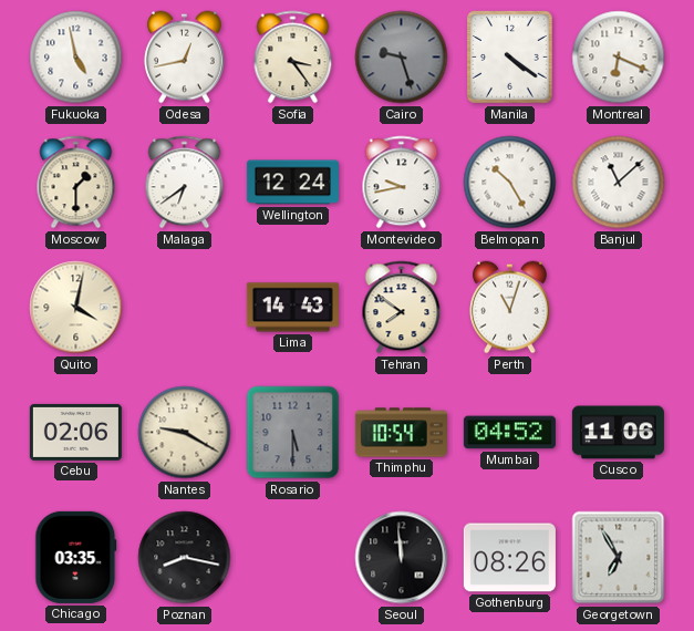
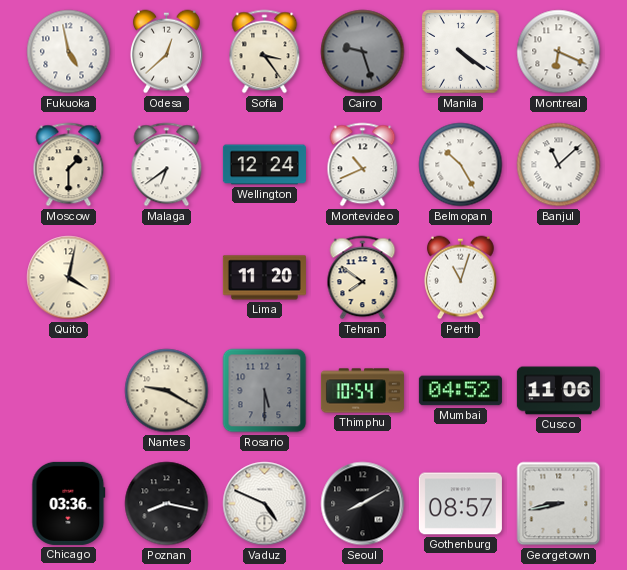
Odesa: 12:43 -> 12:38
Montevideo: 9:43 -> 10:41
Lima: 14:43 -> 11:20
Cebu: 02:06 -> none
Chicago: 03:35 -> 03:36
Vaduz: none -> 4:49
Seoul: 11:59 -> 8:10
Gothenburg: 08:26 -> 08:57
Georgetown: 6:55 -> 8:43
